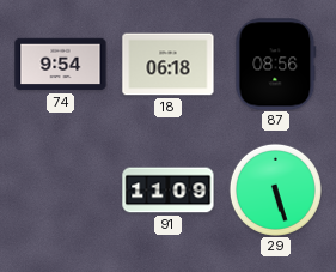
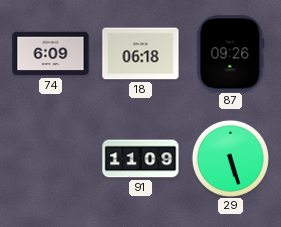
74: 9:54 -> 6:09
87: 08:56 -> 09:26
